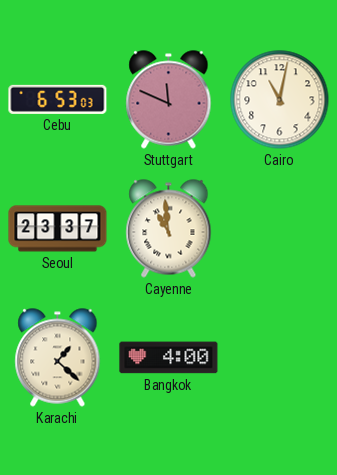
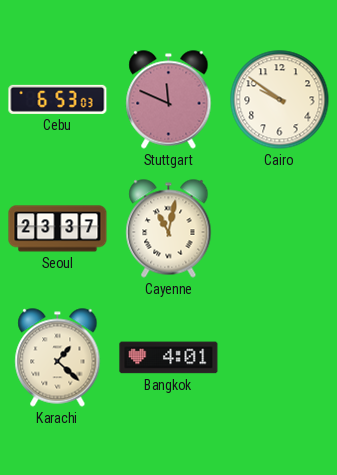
Cairo: 11:02 -> 9:51
Cayenne: 10:59 -> 11:02
Bangkok: 4:00 -> 4:01
